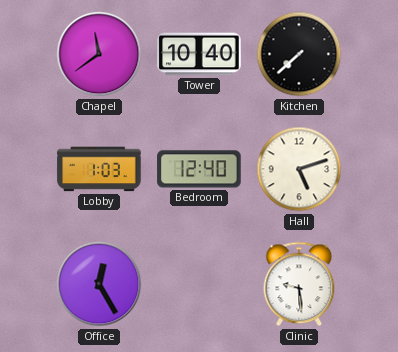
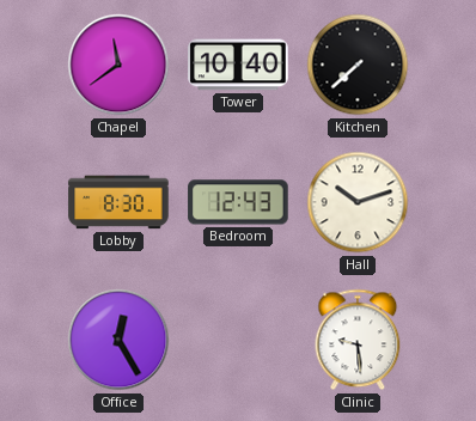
Lobby: 1:03 -> 8:30
Bedroom: 12:40 -> 12:43
Hall: 5:12 -> 10:12
